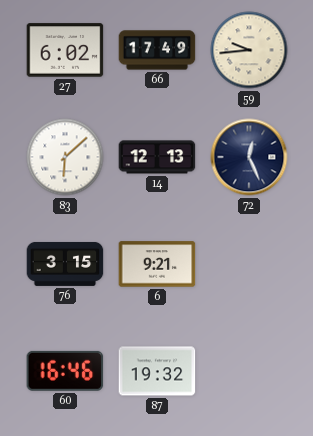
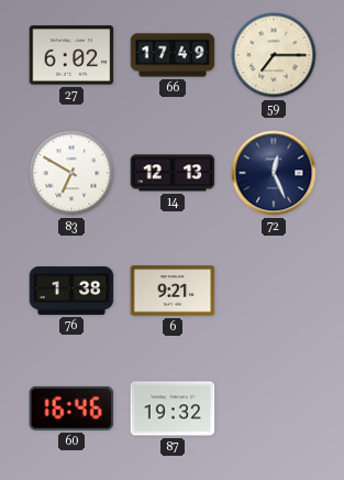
59: 9:44 -> 7:15
83: 6:08 -> 6:50
76: 3:15 -> 1:38
